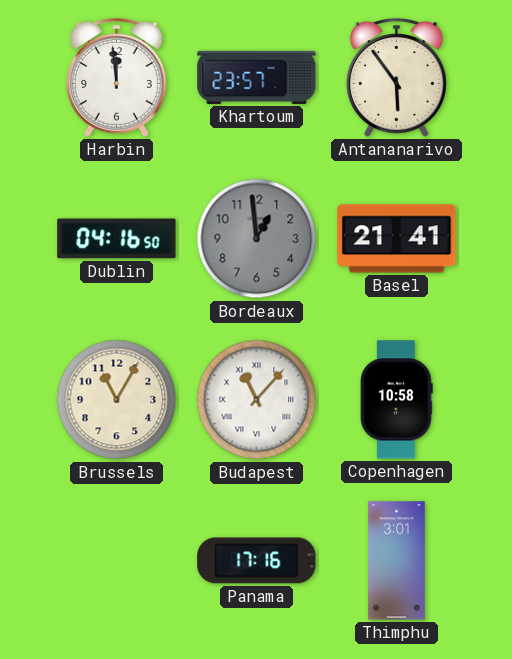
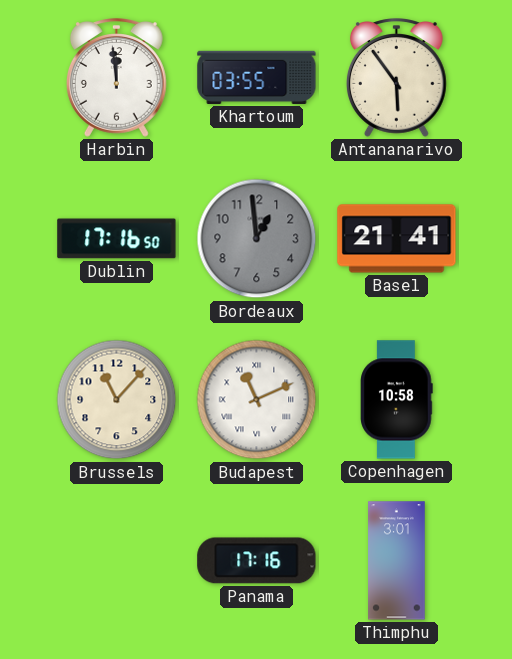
Khartoum: 23:57 -> 03:55
Dublin: 04:16 -> 17:16
Brussels: 11:05 -> 11:07
Budapest: 11:07 -> 11:11
